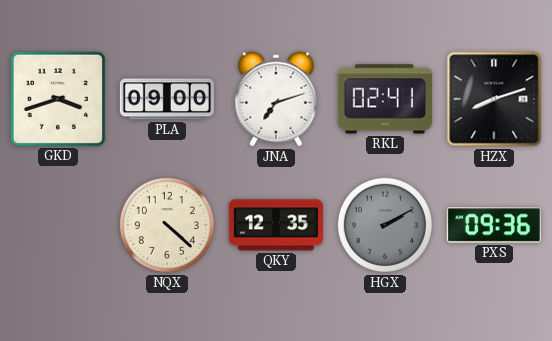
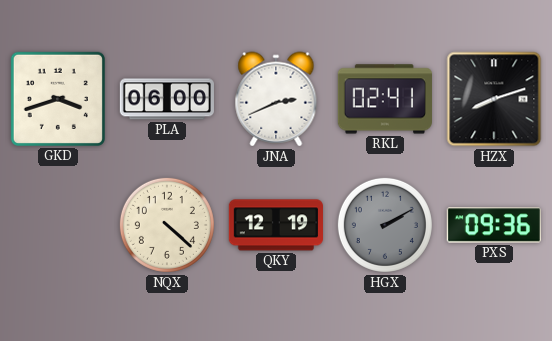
PLA: 09:00 -> 06:00
JNA: 7:12 -> 2:41
QKY: 12:35 -> 12:19
